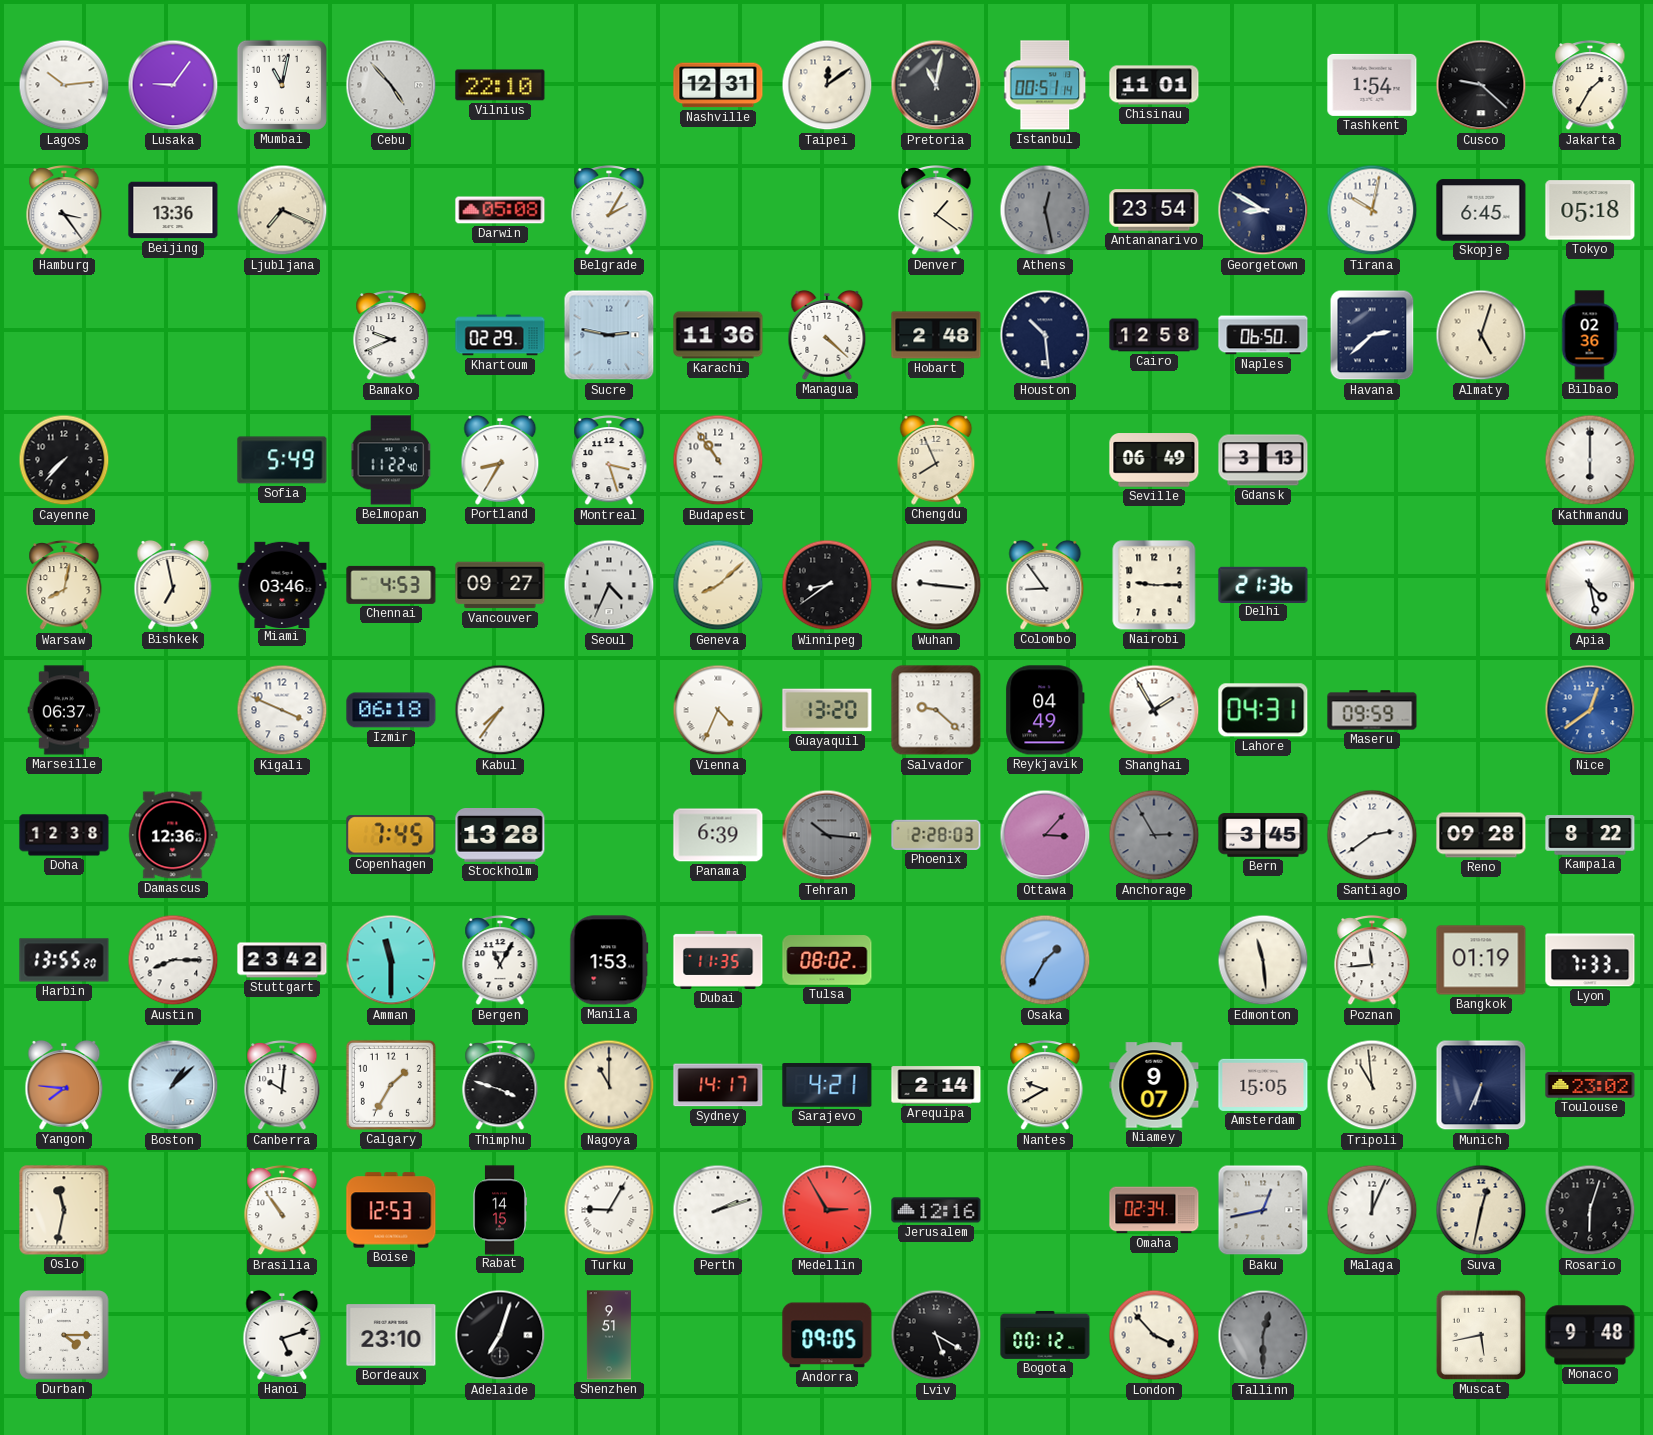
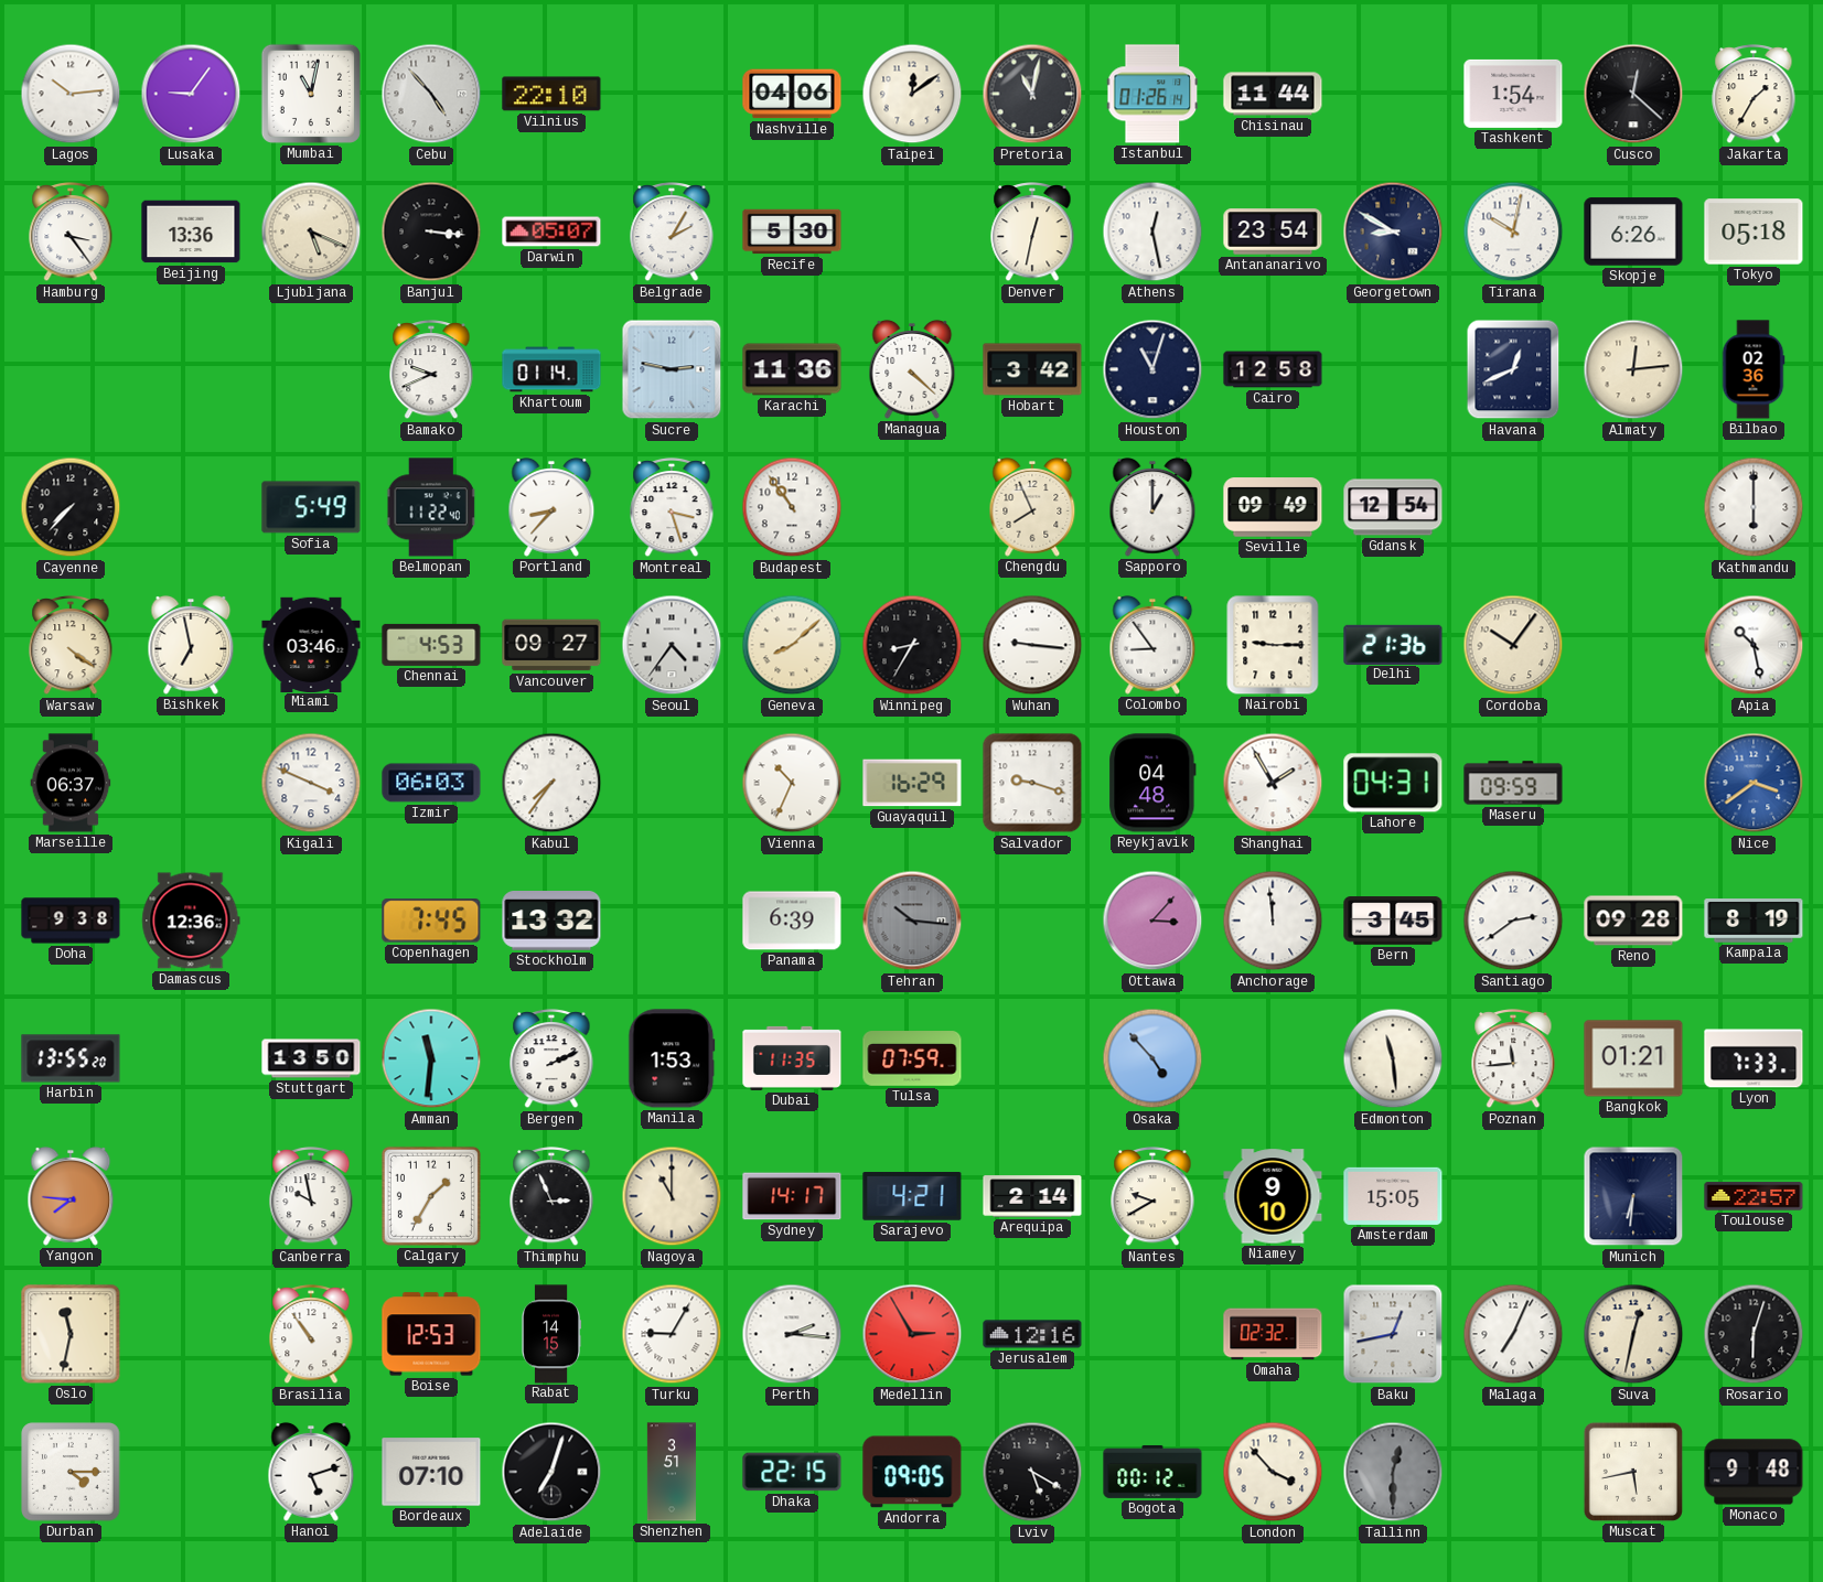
Nashville: 12:31 -> 04:06
Istanbul: 00:51 -> 01:26
Chisinau: 11:01 -> 11:44
Cusco: 9:22 -> 12:22
Ljubljana: 7:19 -> 5:19
Banjul: none -> 3:16
Darwin: 05:08 -> 05:07
Recife: none -> 5:30
Denver: 1:21 -> 12:32
Athens dial: grey -> white
Skopje: 6:45 -> 6:26
Khartoum: 02:29 -> 01:14
Hobart: 2:48 -> 3:42
Houston: 10:29 -> 11:03
Naples: 06:50 -> none
Havana: 2:38 -> 12:41
Almaty: 5:03 -> 12:14
Portland: 8:35 -> 8:37
Sapporo: none -> 1:00
Seville: 06:49 -> 09:49
Gdansk: 3:13 -> 12:54
Warsaw: 8:02 -> 4:21
Seoul: 4:34 -> 4:36
Winnipeg: 8:39 -> 8:35
Cordoba: none -> 10:06
Apia: 4:28 -> 10:28
Izmir: 06:18 -> 06:03
Vienna: 4:34 -> 10:34
Guayaquil: 13:20 -> 16:29
Salvador: 9:22 -> 9:18
Reykjavik: 04:49 -> 04:48
Nice: 12:39 -> 3:39
Doha: 12:38 -> 9:38
Stockholm: 13:28 -> 13:32
Phoenix: 2:28 -> none
Anchorage: 2:55 -> 11:59
Anchorage dial: grey -> white
Kampala: 8:22 -> 8:19
Austin: 8:15 -> none
Stuttgart: 23:42 -> 13:50
Amman: 11:30 -> 11:31
Bergen: 11:05 -> 2:11
Tulsa: 08:02 -> 07:59
Osaka: 1:35 -> 4:53
Bangkok: 01:19 -> 01:21
Boston: 1:08 -> none
Canberra: 10:01 -> 9:58
Thimphu: 3:48 -> 2:56
Niamey: 9:07 -> 9:10
Tripoli: 10:59 -> none
Munich: 6:34 -> 6:31
Toulouse: 23:02 -> 22:57
Perth: 2:12 -> 2:16
Omaha: 02:34 -> 02:32
Malaga: 12:04 -> 7:04
Bordeaux: 23:10 -> 07:10
Shenzhen: 9:51 -> 3:51
Dhaka: none -> 22:15
